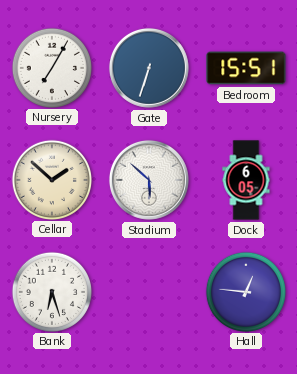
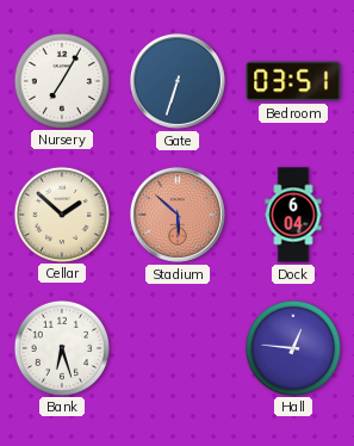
Bedroom: 15:51 -> 03:51
Stadium dial: white -> salmon
Dock: 6:05 -> 6:04
